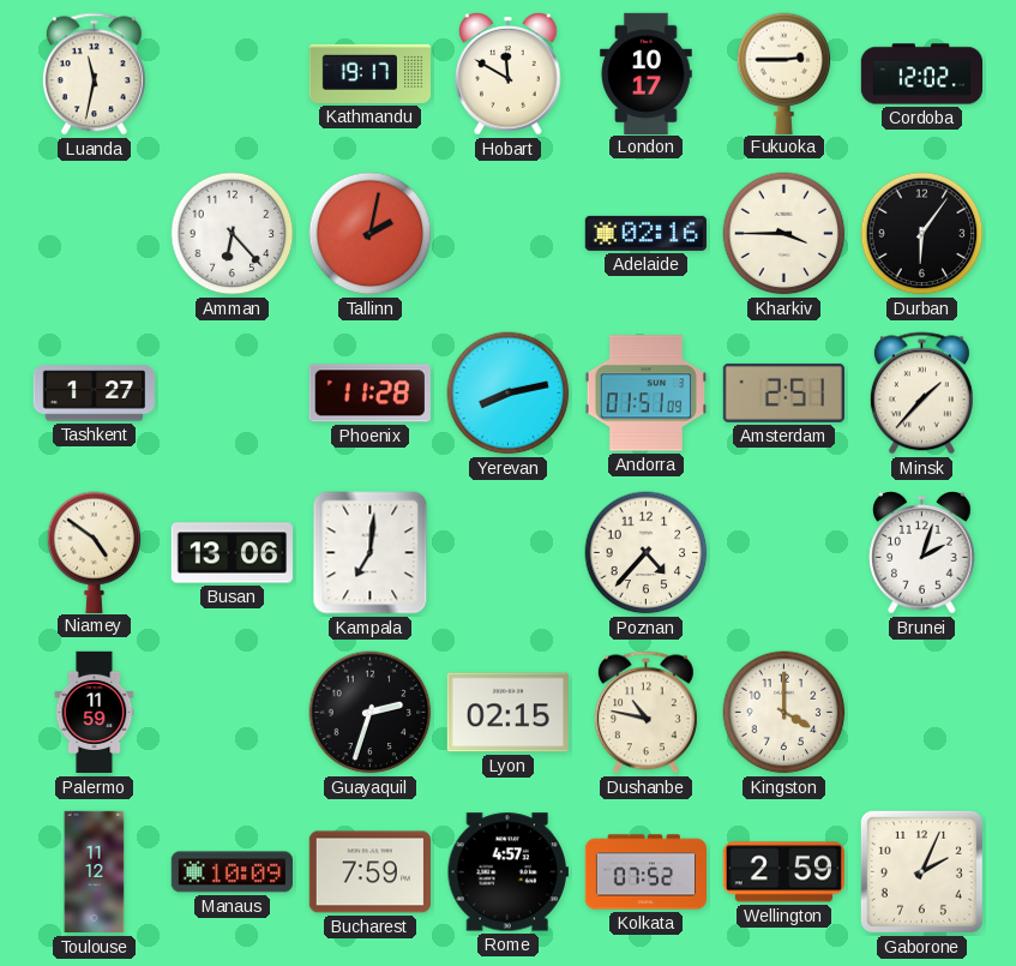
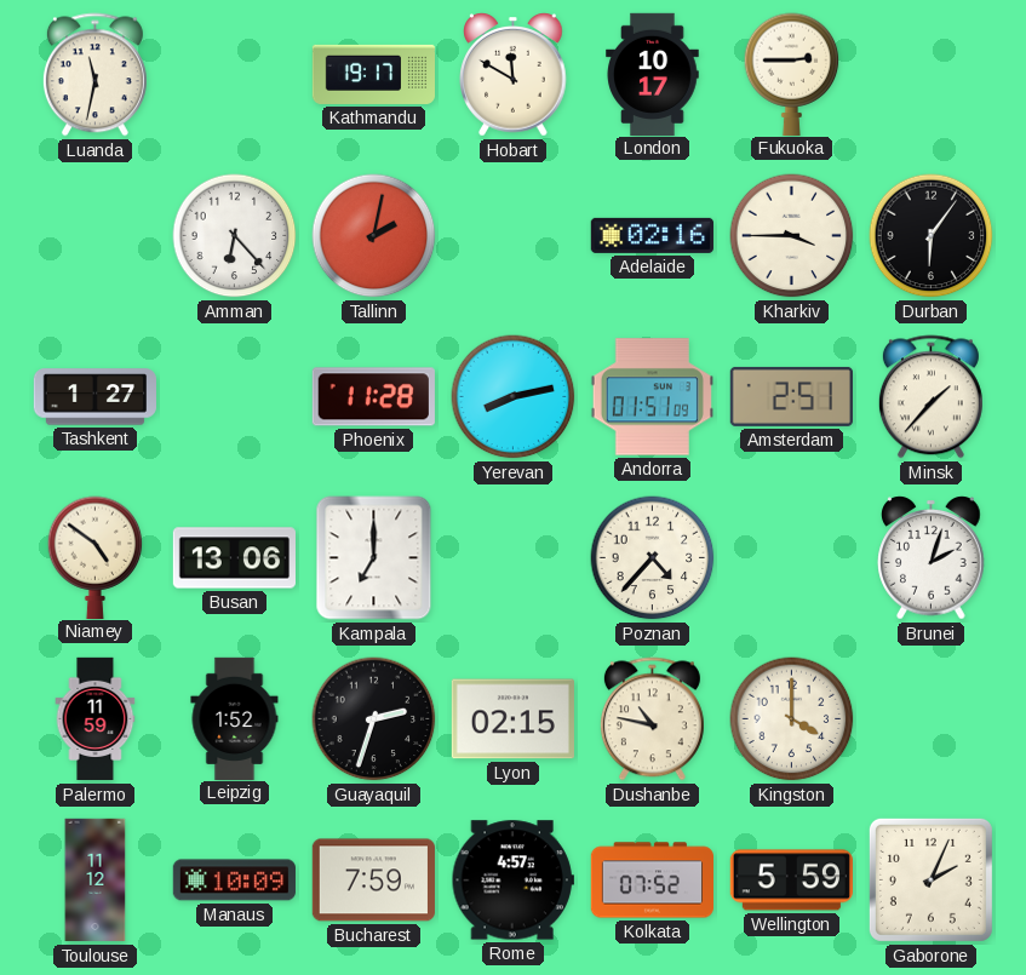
Cordoba: 12:02 -> none
Kampala: 7:01 -> 7:00
Leipzig: none -> 1:52
Wellington: 2:59 -> 5:59
